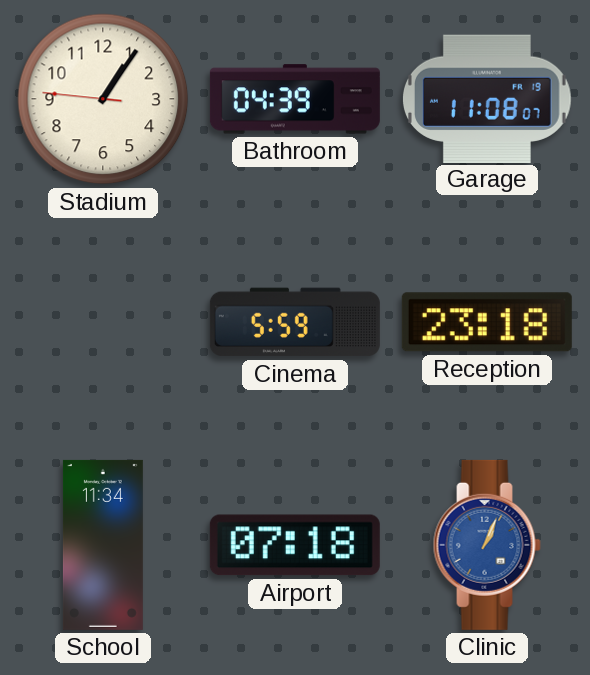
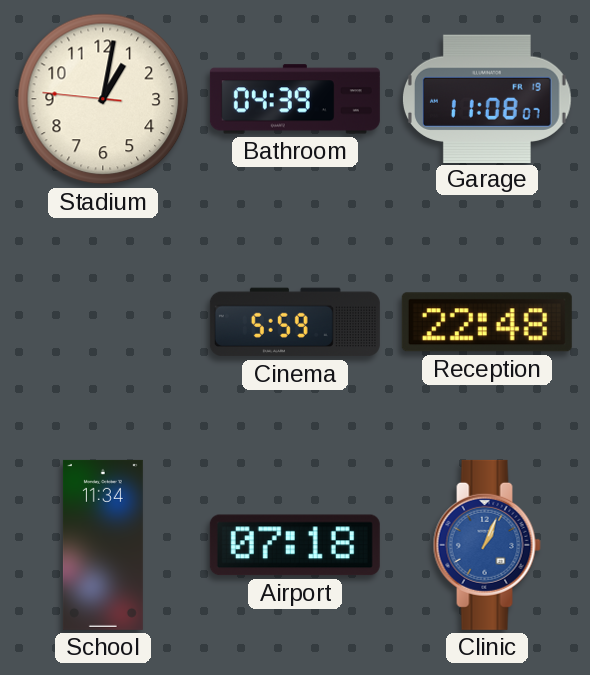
Stadium: 1:05 -> 1:01
Reception: 23:18 -> 22:48
